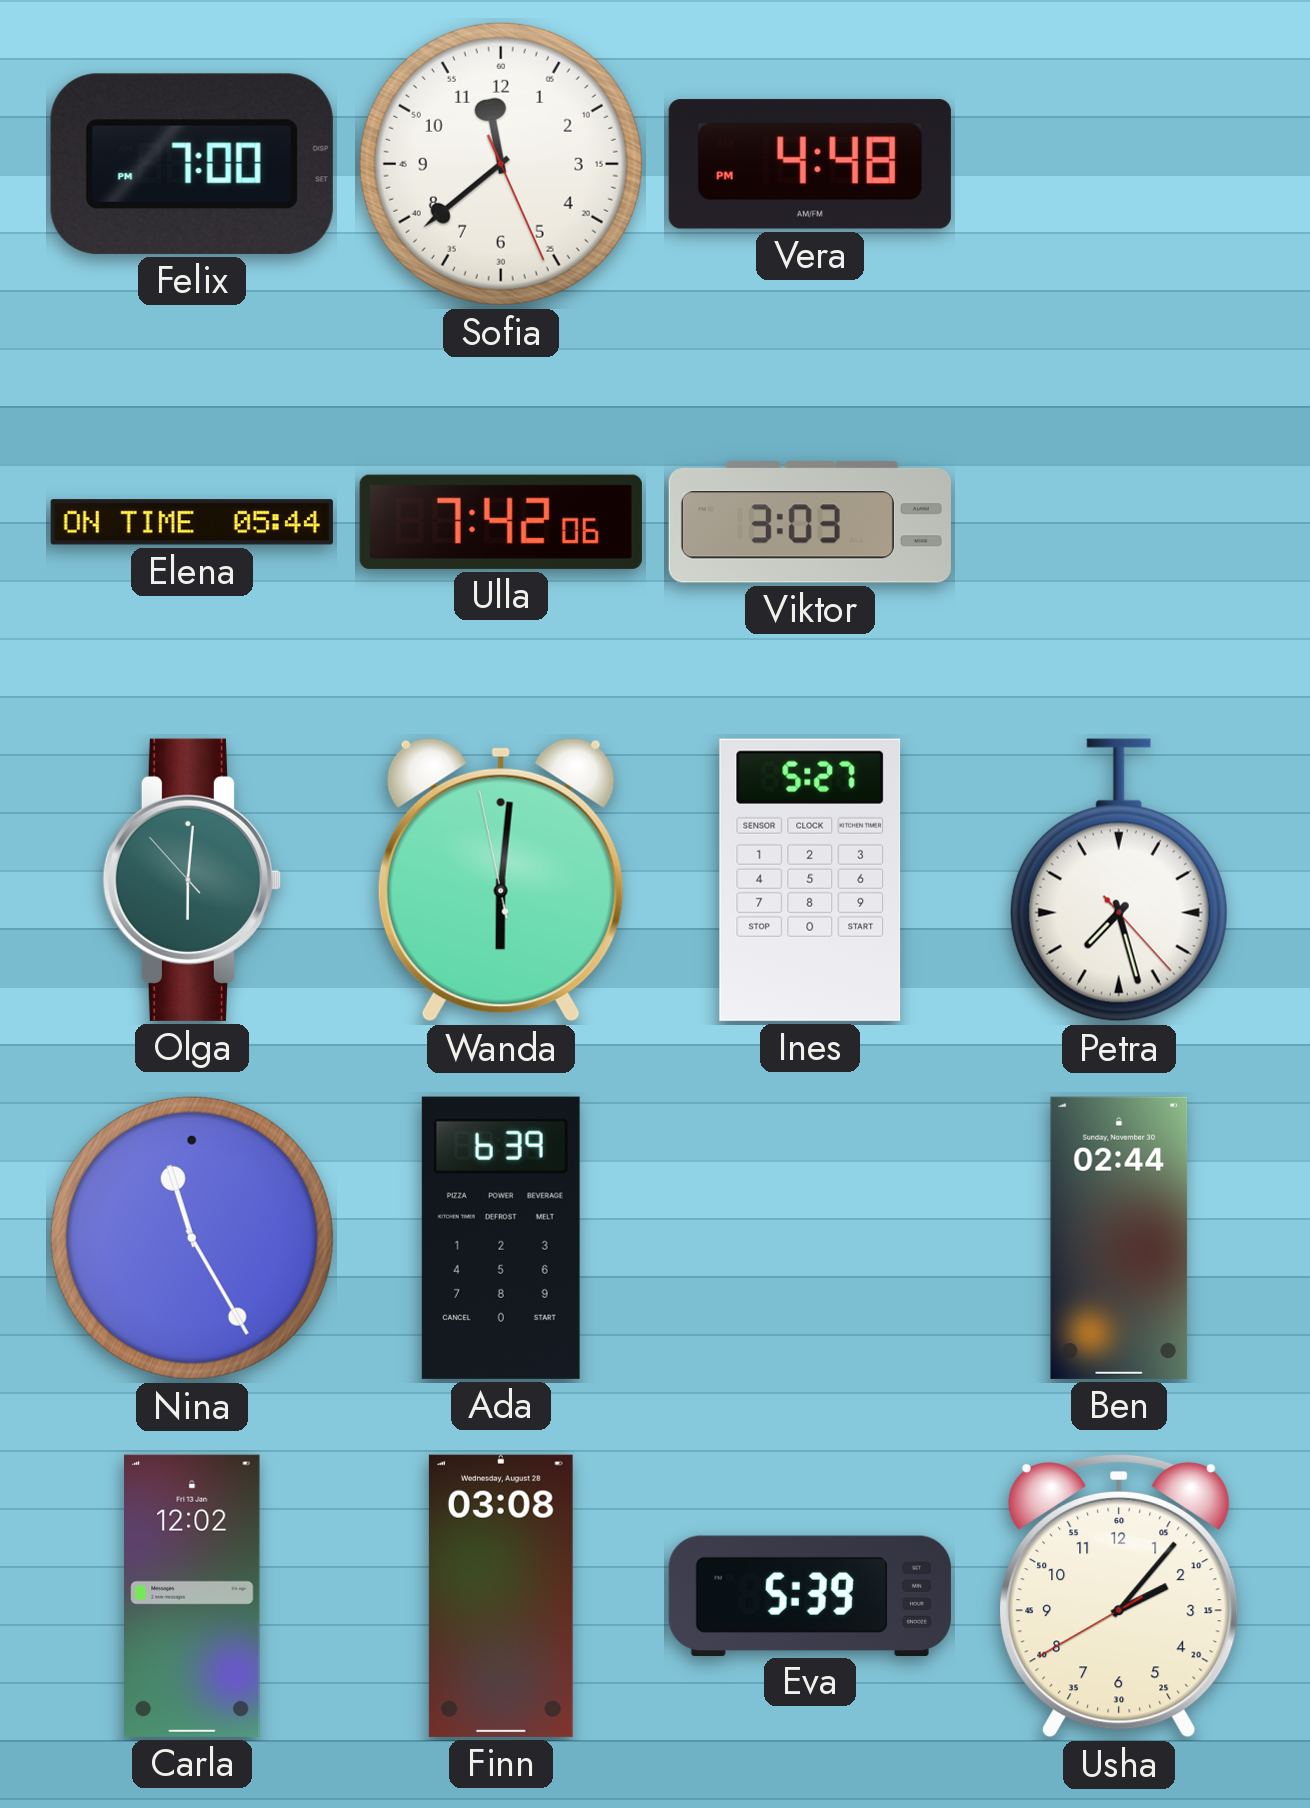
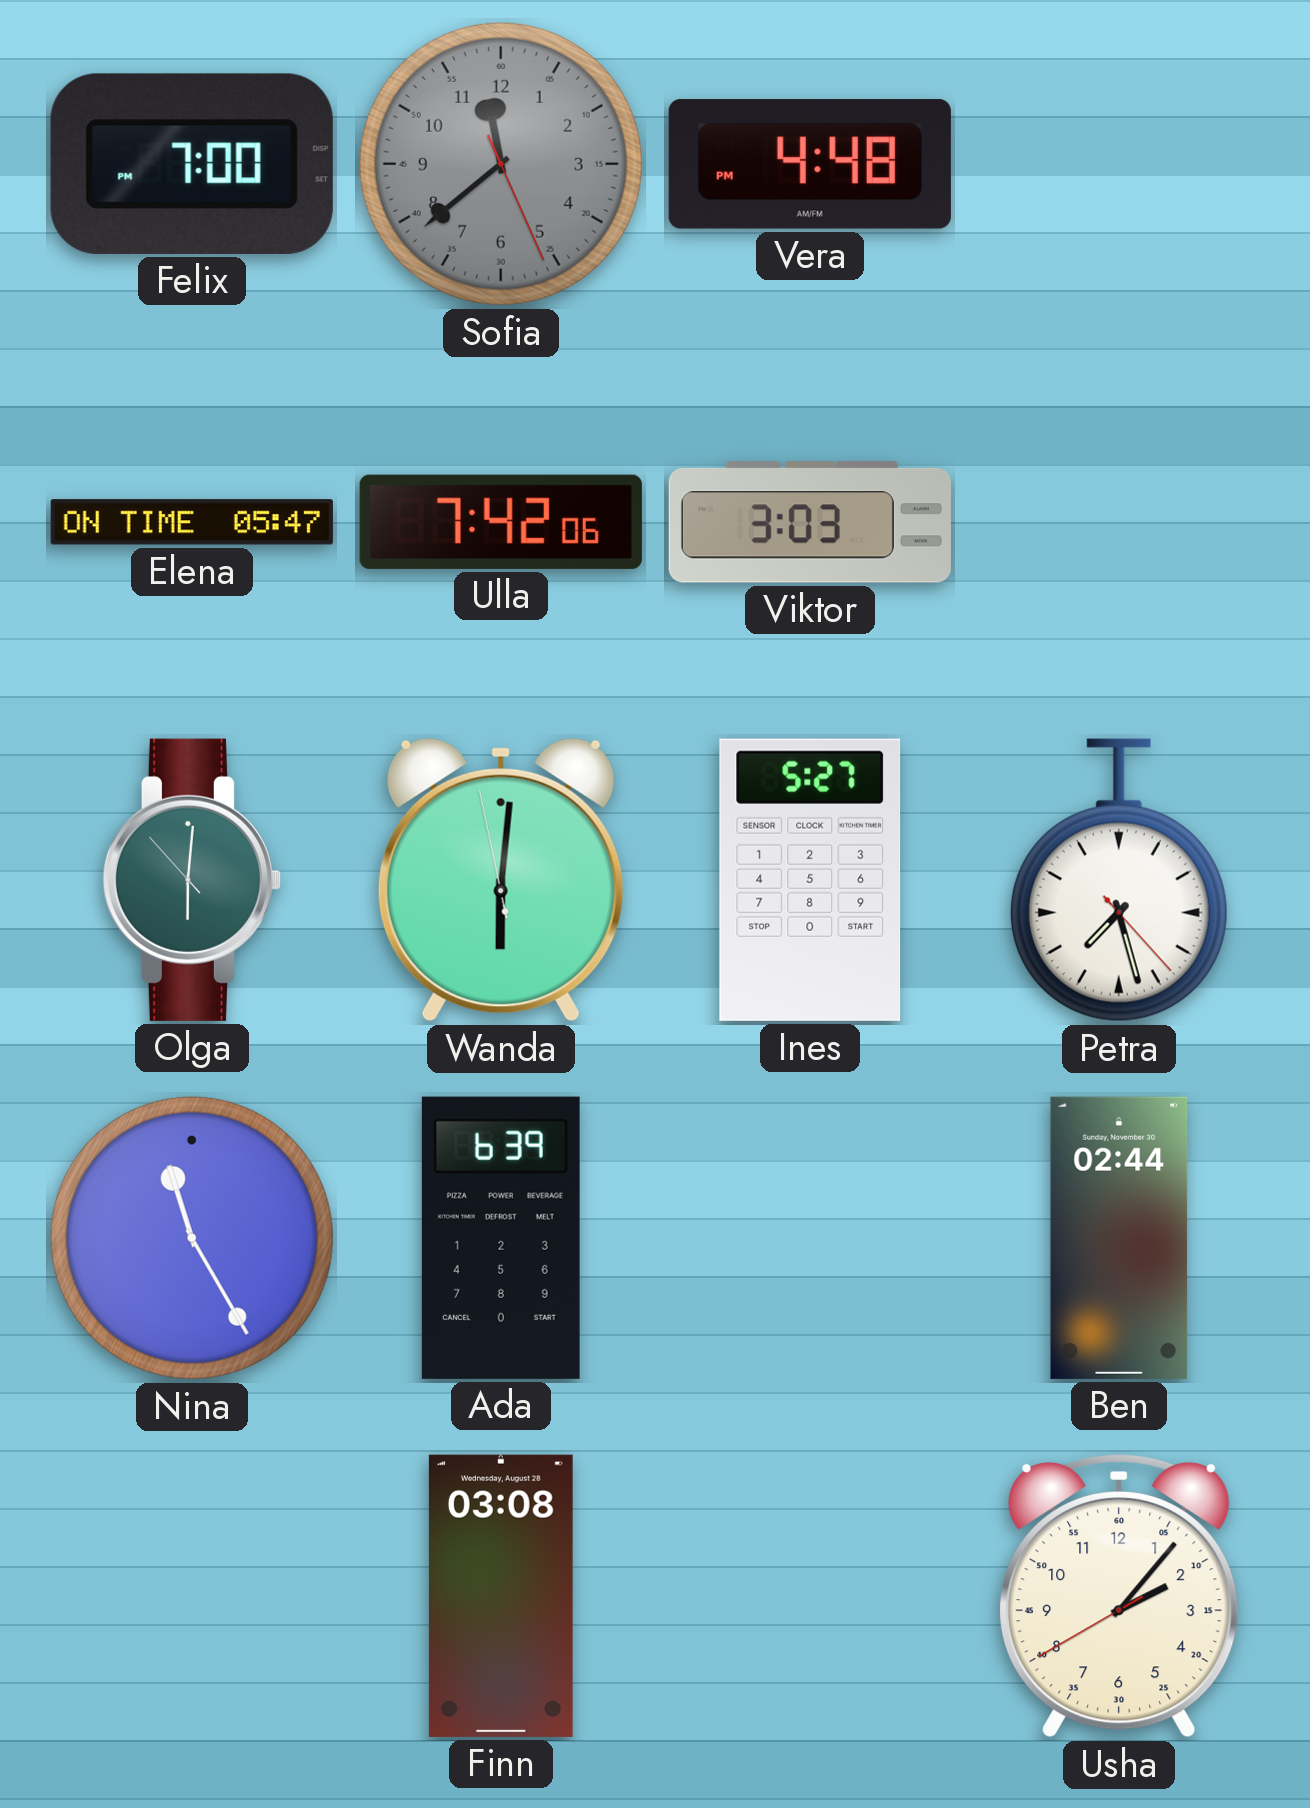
Sofia dial: white -> grey
Elena: 05:44 -> 05:47
Carla: 12:02 -> none
Eva: 5:39 -> none
